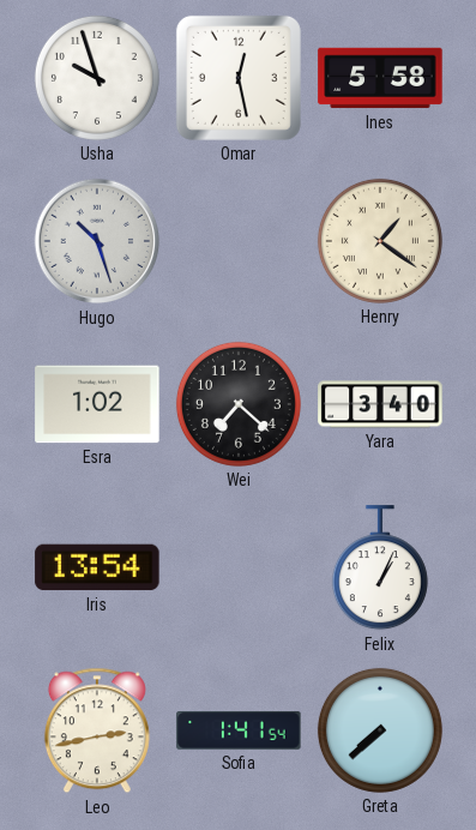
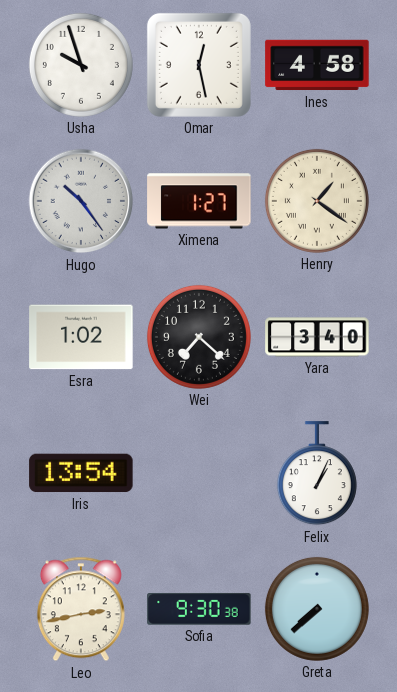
Ines: 5:58 -> 4:58
Hugo: 10:27 -> 10:24
Ximena: none -> 1:27
Sofia: 1:41 -> 9:30
